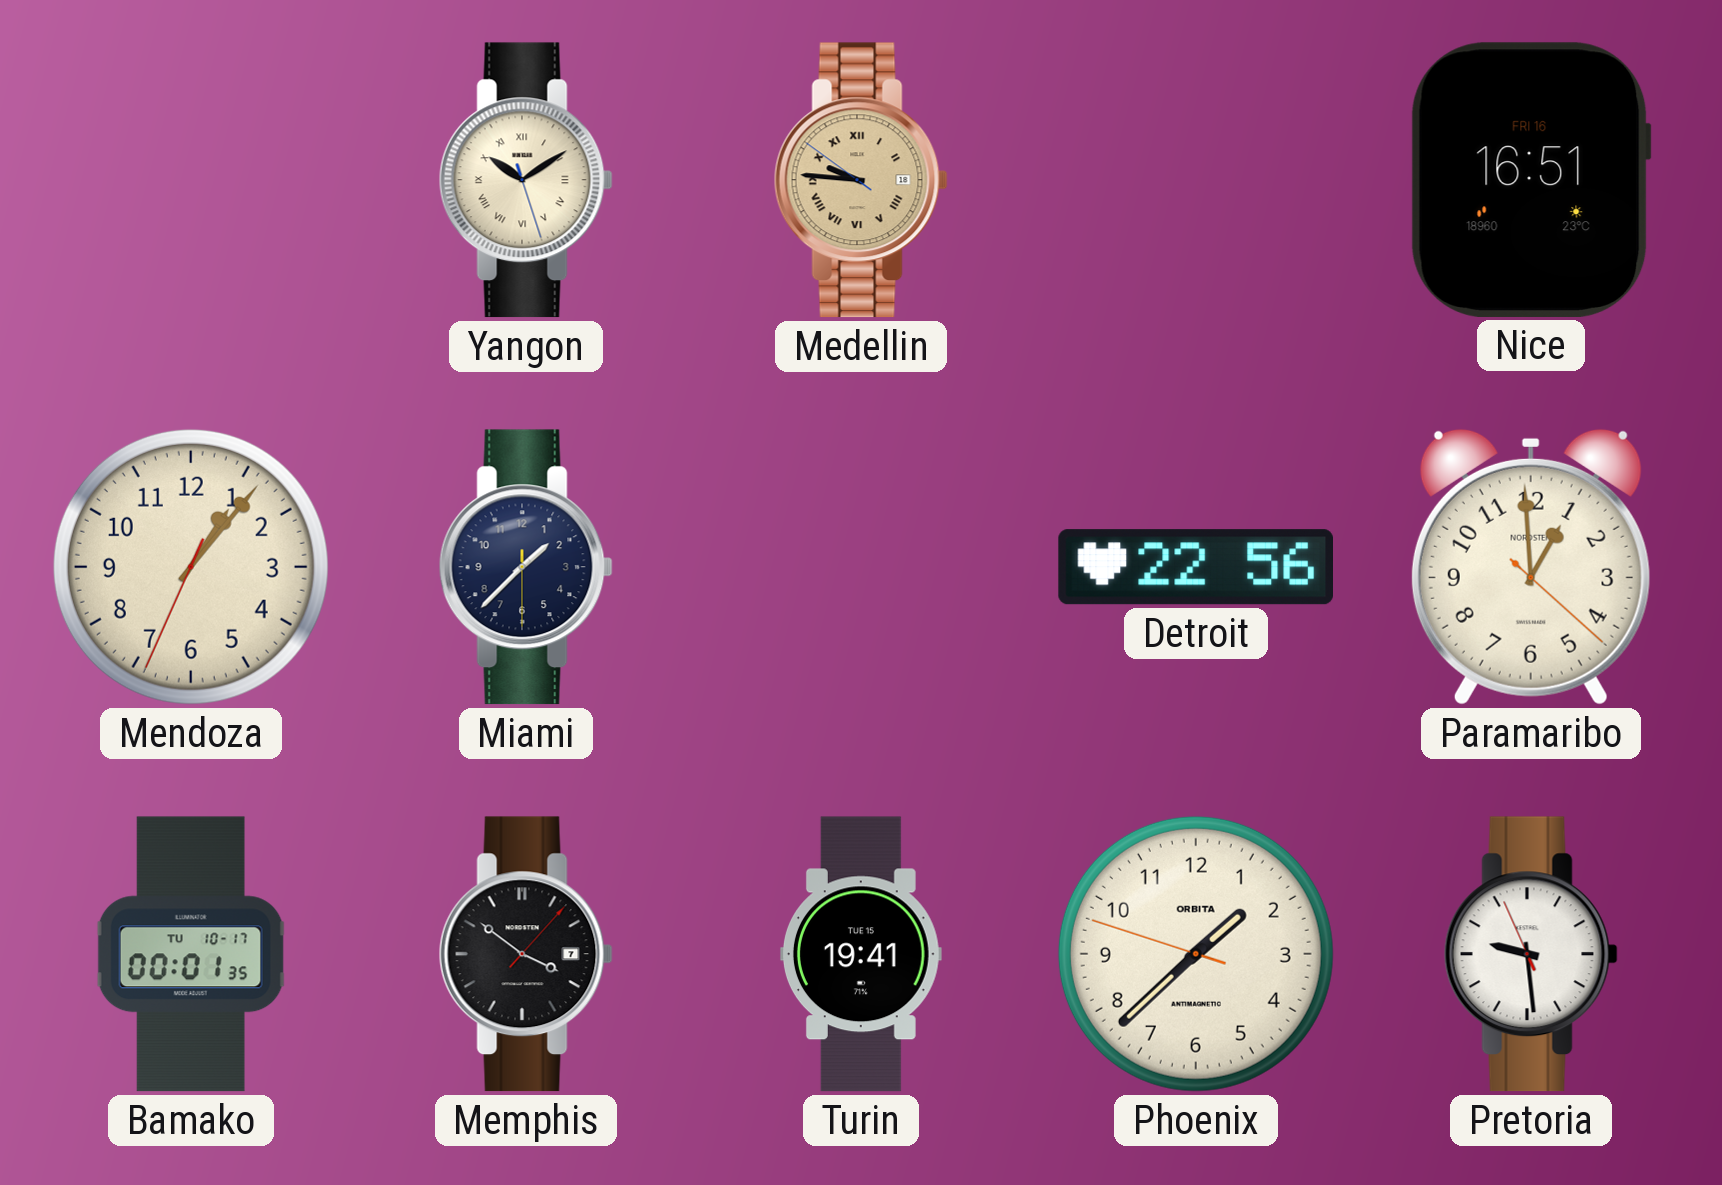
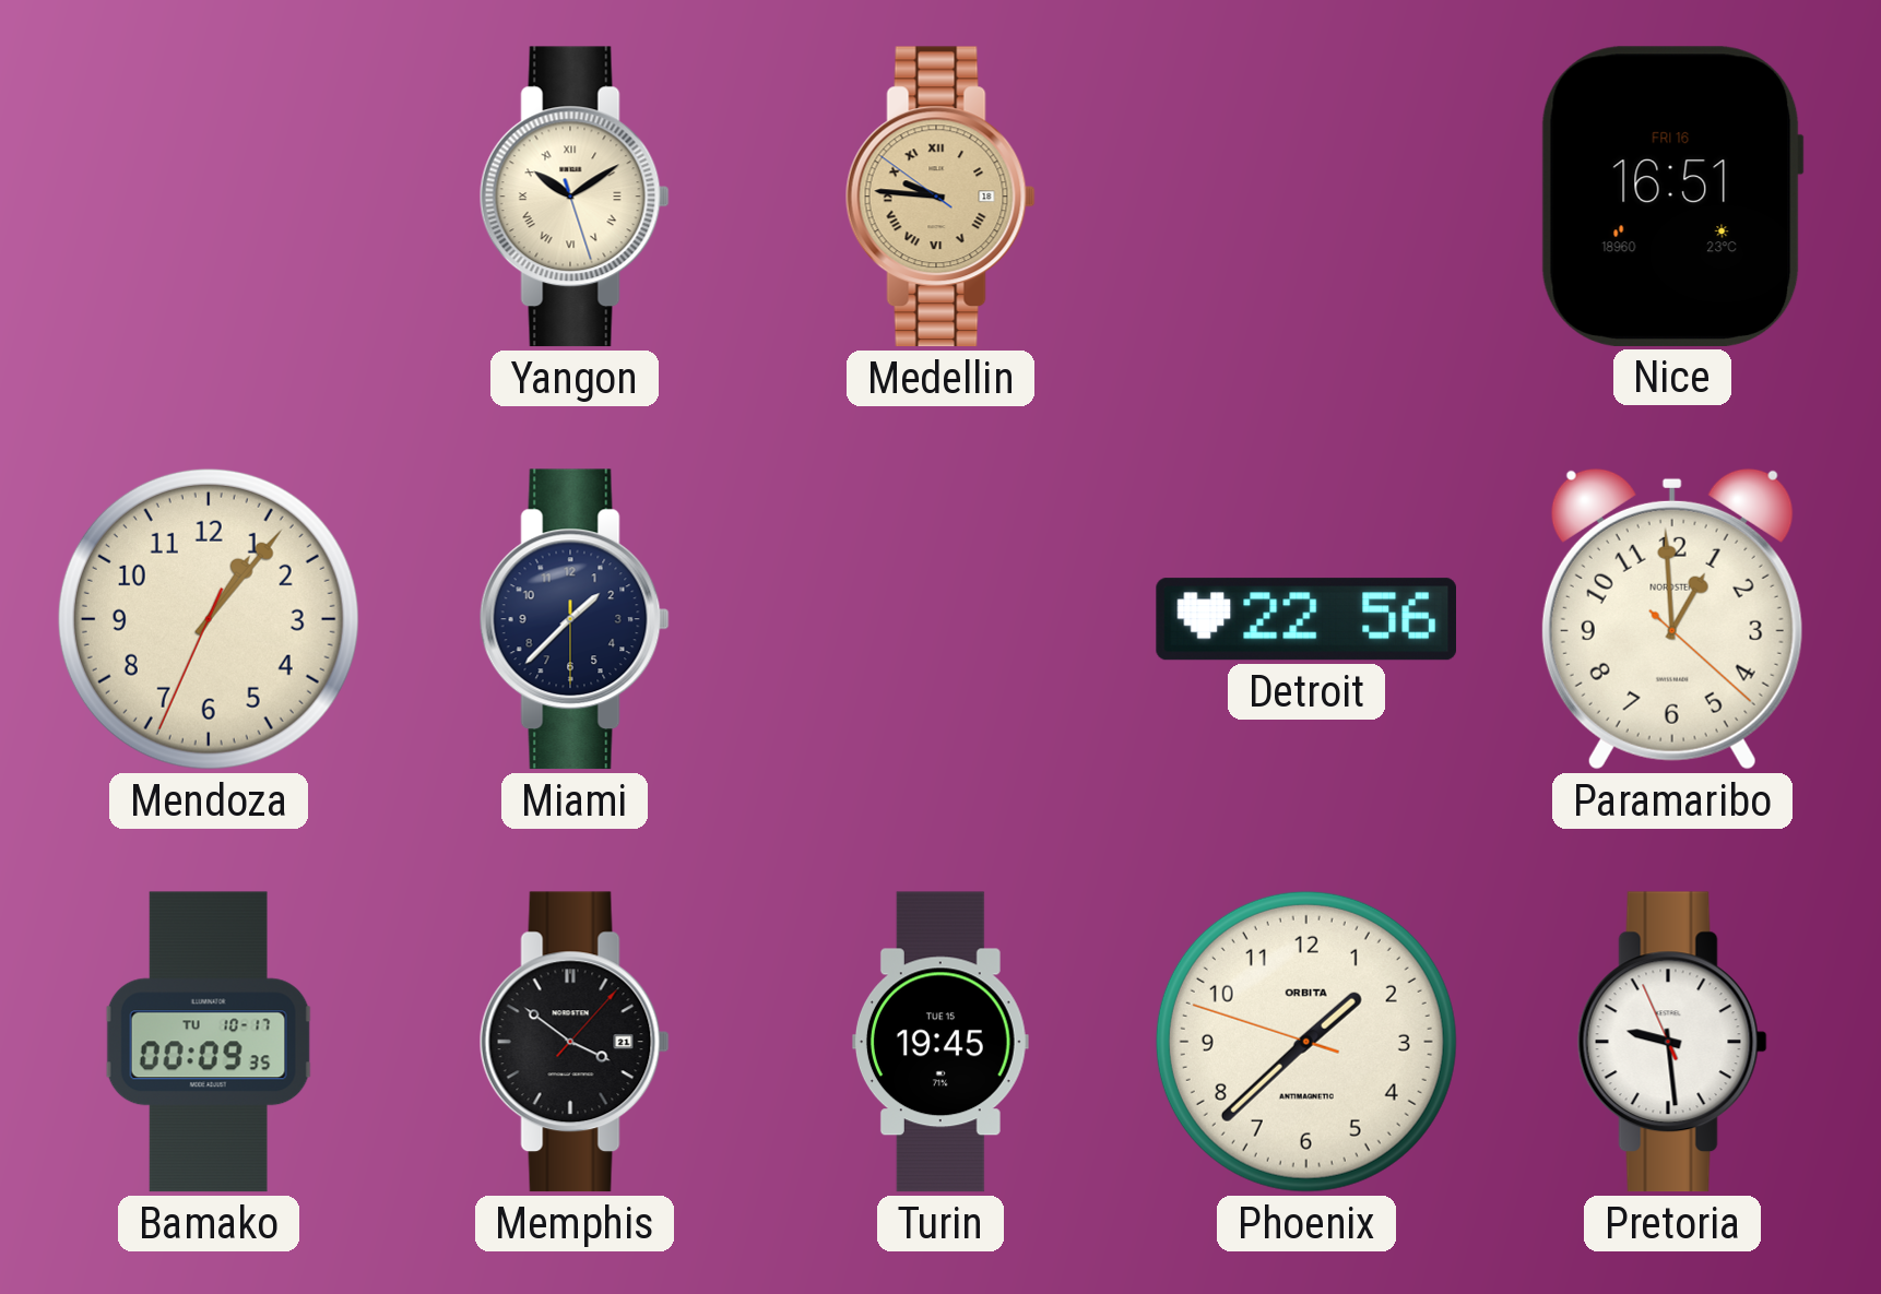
Bamako: 00:01 -> 00:09
Memphis date: 7 -> 21
Turin: 19:41 -> 19:45
